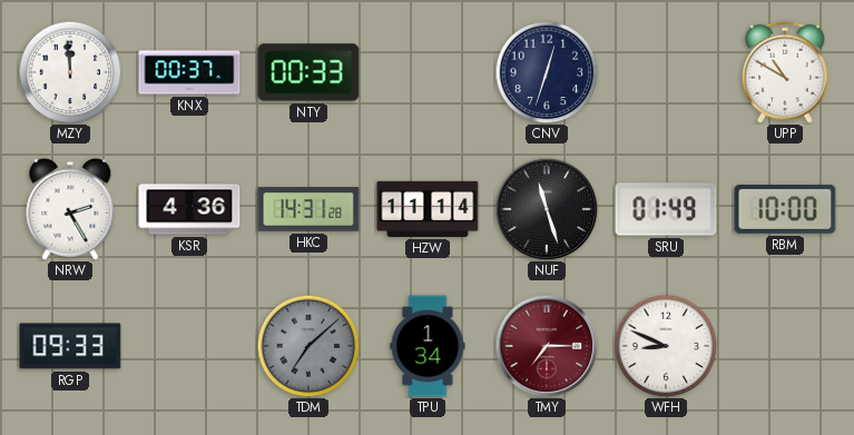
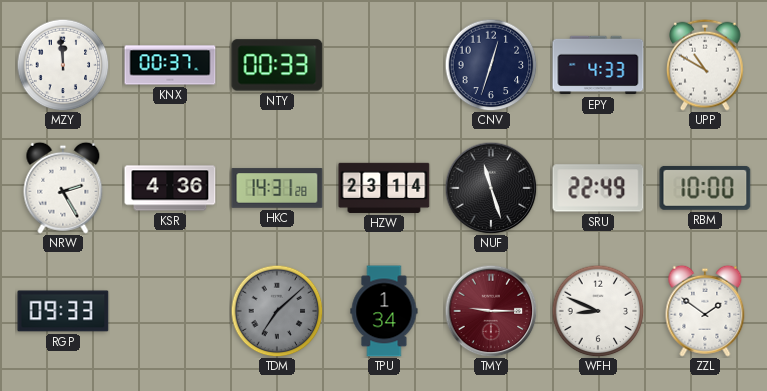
EPY: none -> 4:33
HZW: 11:14 -> 23:14
SRU: 01:49 -> 22:49
TMY: 7:15 -> 9:15
ZZL: none -> 1:51
